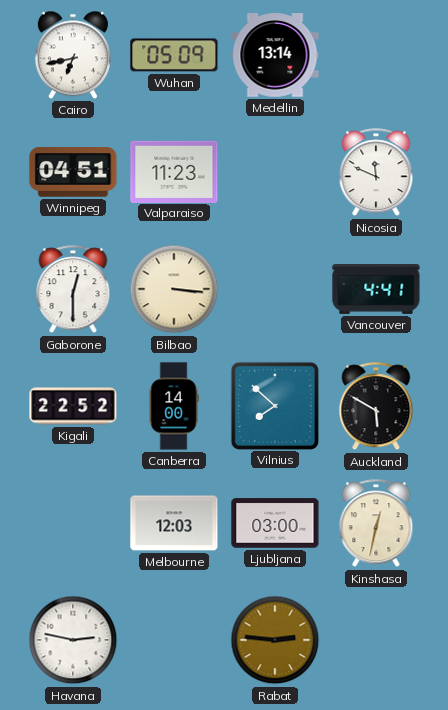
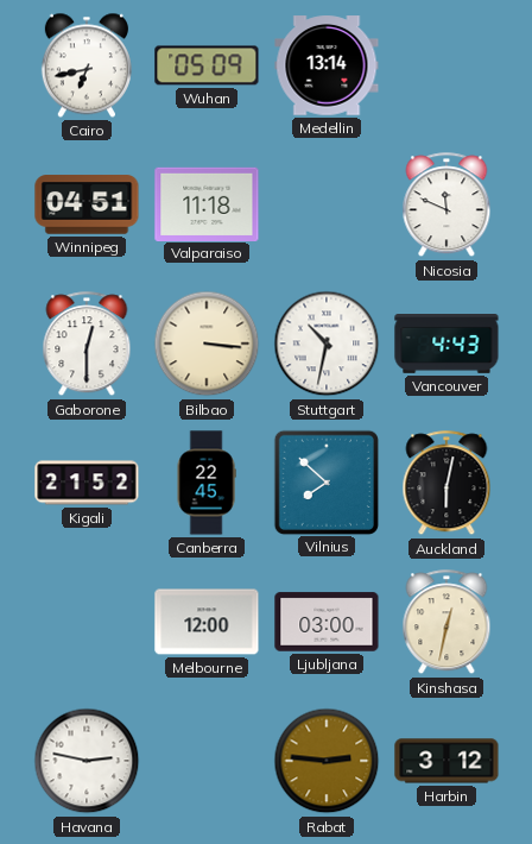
Valparaiso: 11:23 -> 11:18
Stuttgart: none -> 10:32
Vancouver: 4:41 -> 4:43
Kigali: 22:52 -> 21:52
Canberra: 14:00 -> 22:45
Auckland: 5:50 -> 6:02
Melbourne: 12:03 -> 12:00
Harbin: none -> 3:12
